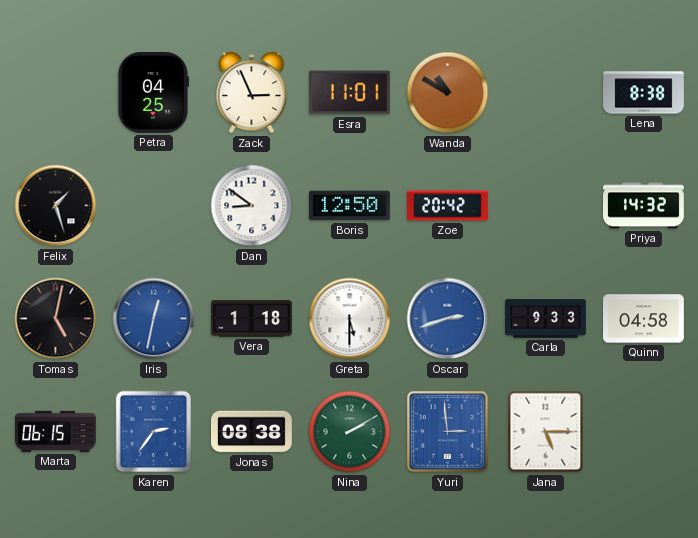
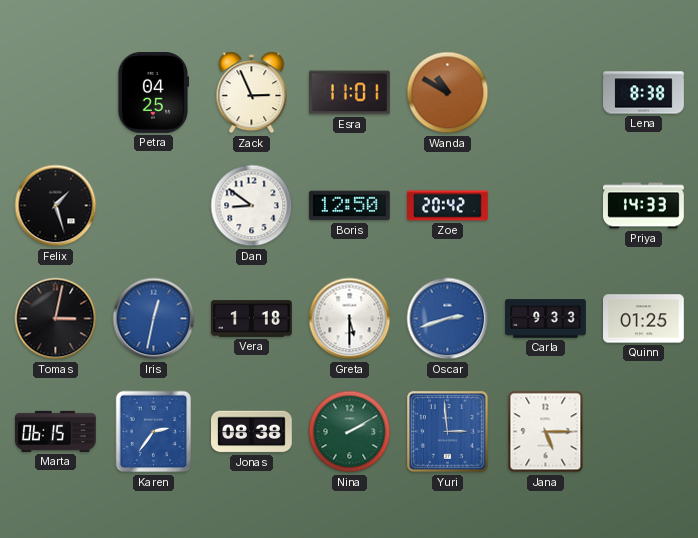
Priya: 14:32 -> 14:33
Tomas: 5:02 -> 3:02
Quinn: 04:58 -> 01:25
